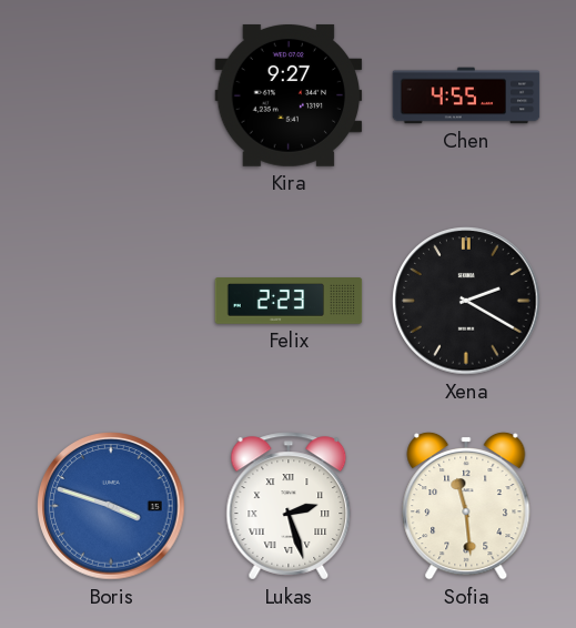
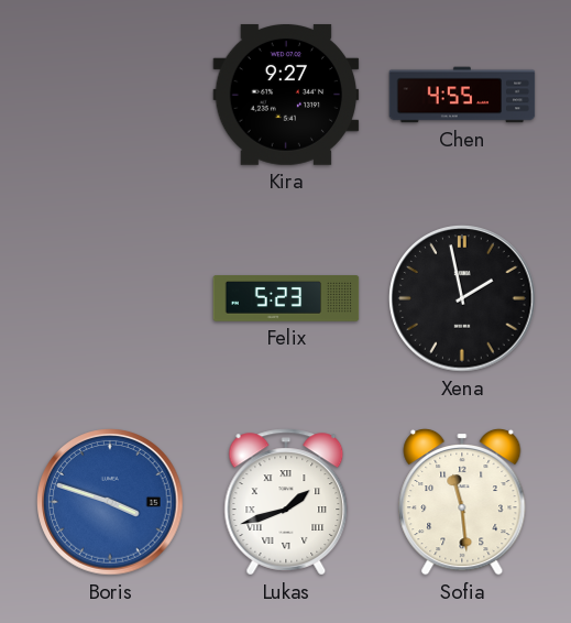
Felix: 2:23 -> 5:23
Xena: 2:20 -> 1:58
Lukas: 2:27 -> 1:42
